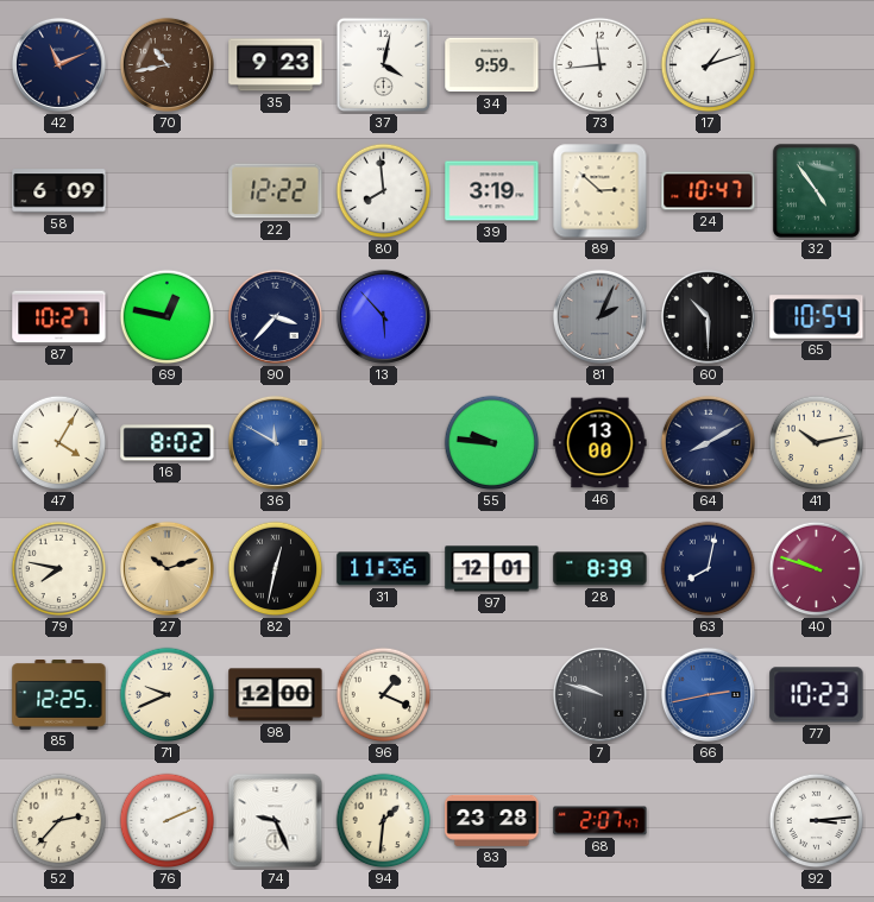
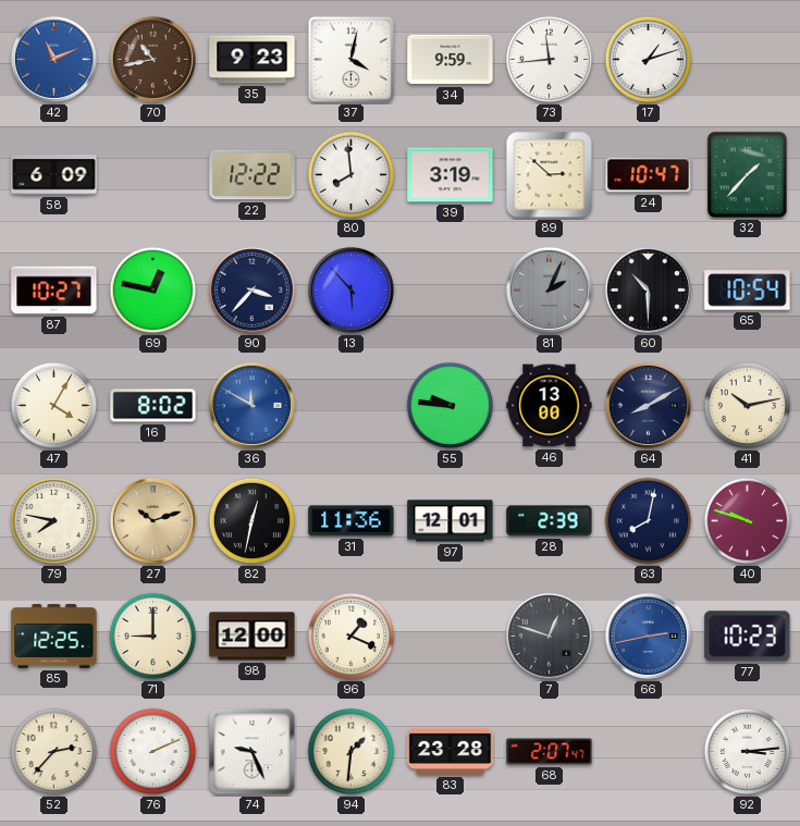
42 dial: navy -> blue
32: 4:54 -> 1:37
28: 8:39 -> 2:39
71: 9:41 -> 9:00
7: 9:48 -> 12:48
